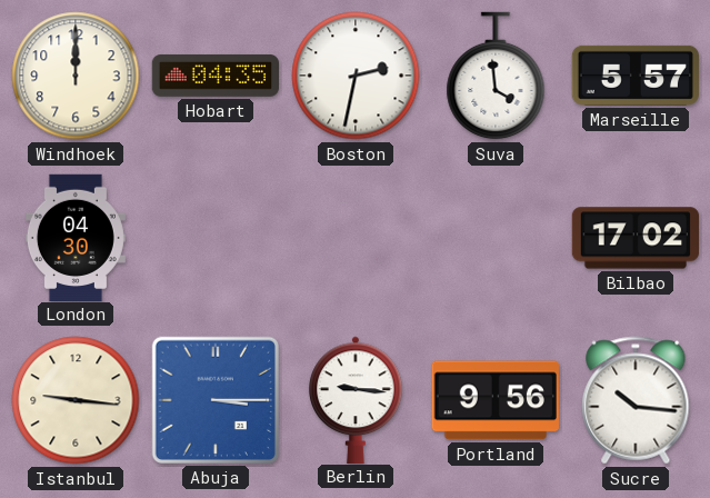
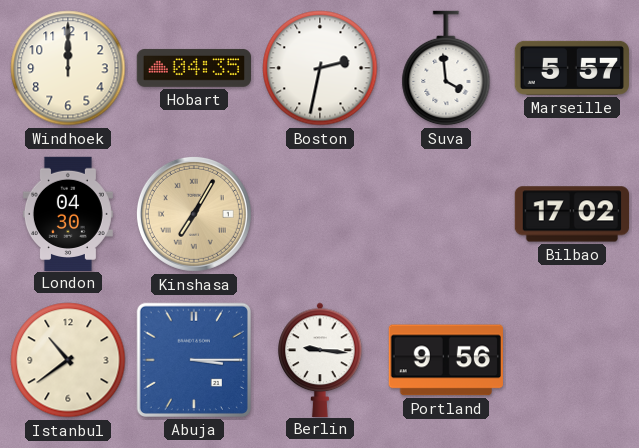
Kinshasa: none -> 7:05
Istanbul: 9:16 -> 10:39
Sucre: 10:16 -> none
